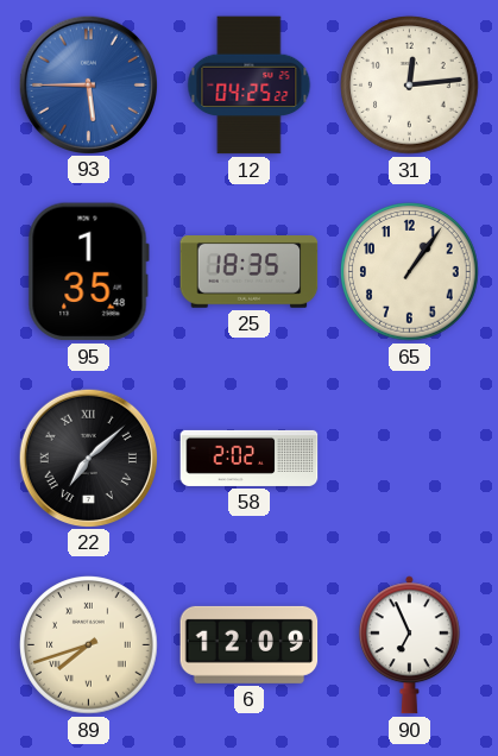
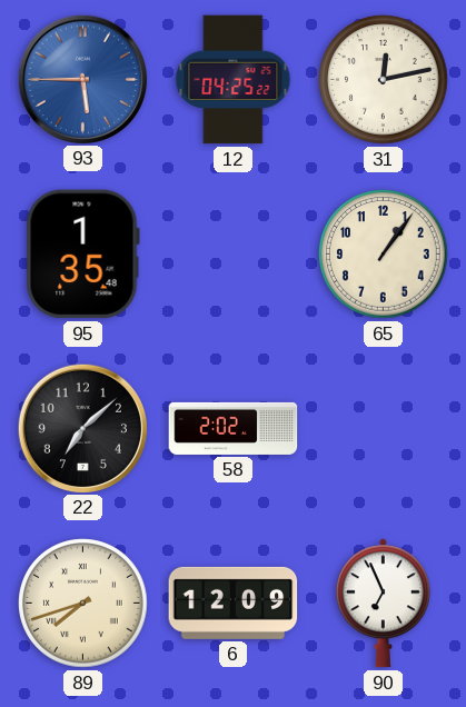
31: 12:14 -> 12:13
25: 18:35 -> none
22 numerals: Roman -> Arabic
